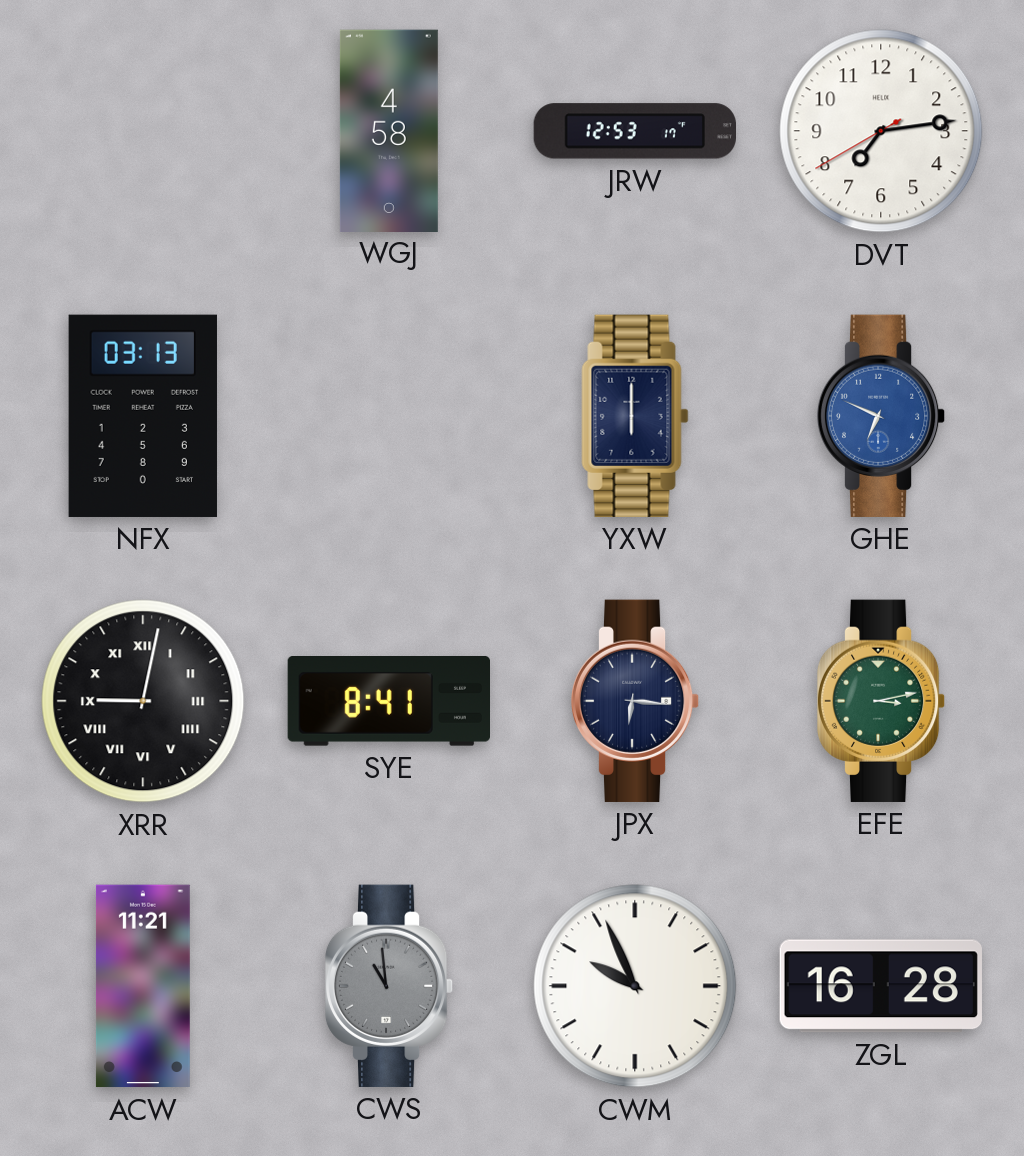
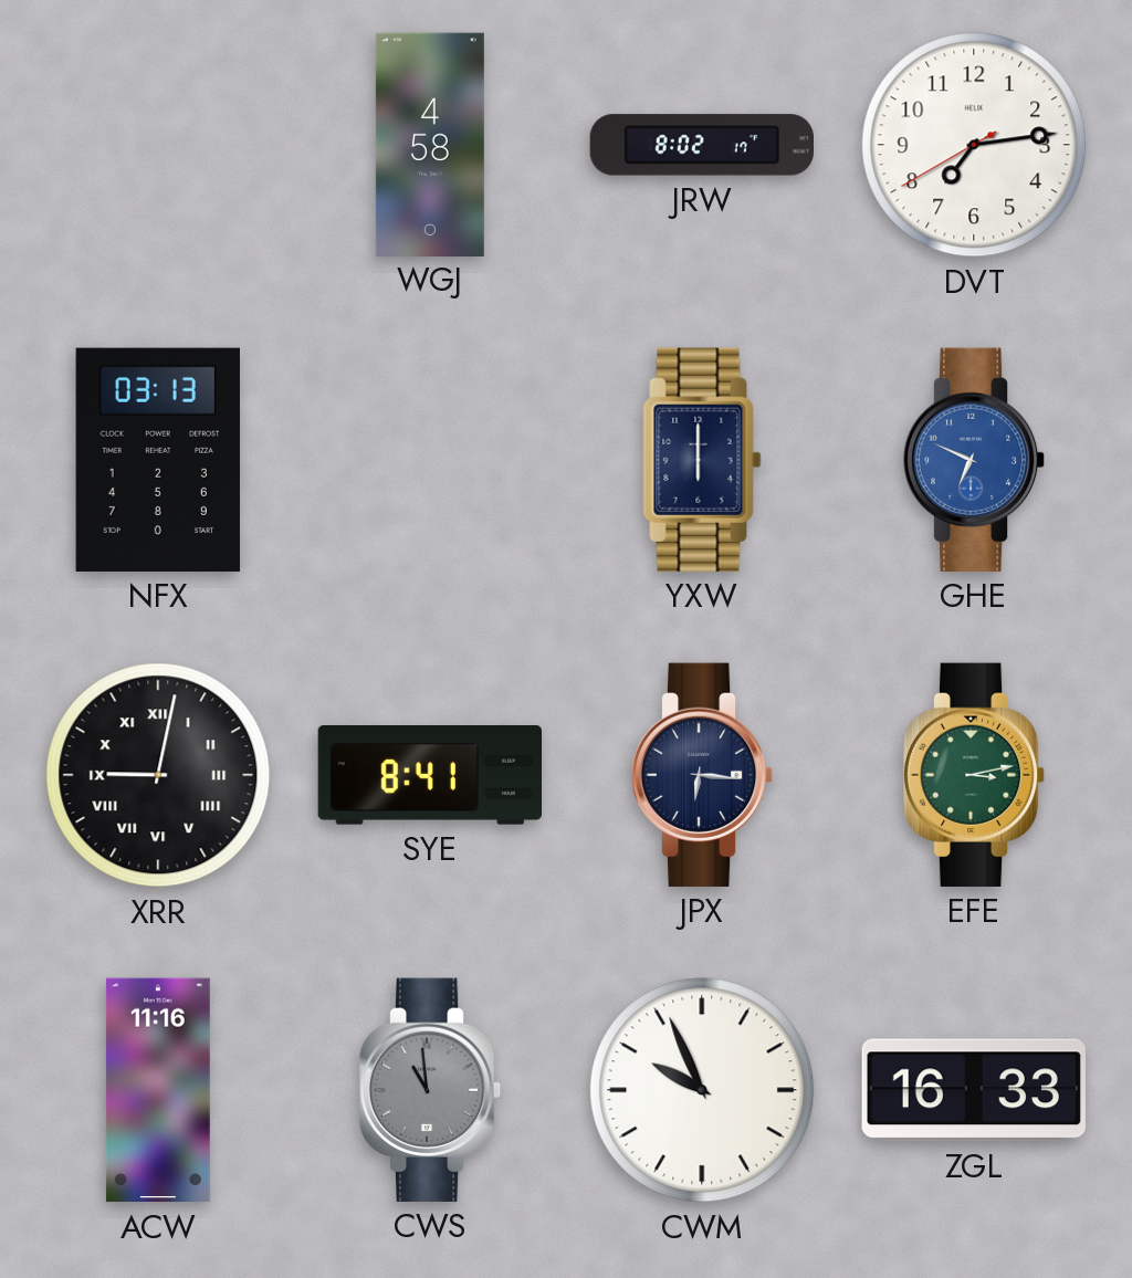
JRW: 12:53 -> 8:02
ACW: 11:21 -> 11:16
ZGL: 16:28 -> 16:33
